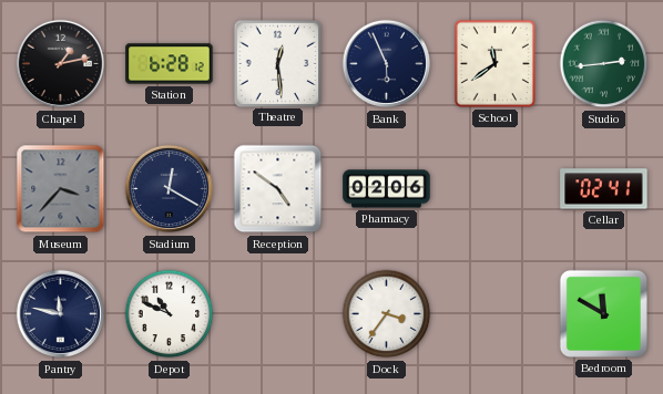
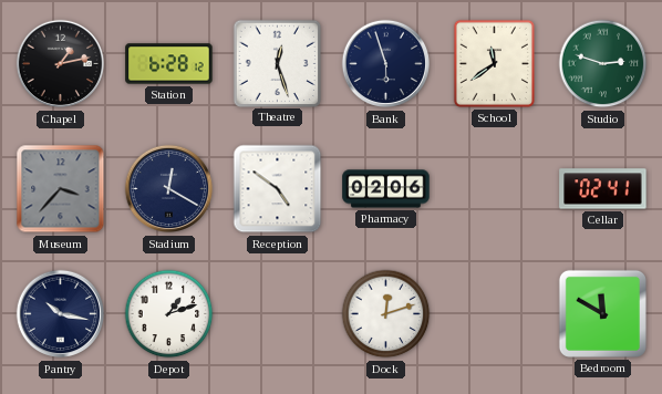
Theatre: 12:29 -> 12:27
Bank: 5:56 -> 5:57
Studio: 2:44 -> 2:48
Pantry: 11:47 -> 10:17
Depot: 10:49 -> 1:12
Dock: 3:36 -> 12:12
